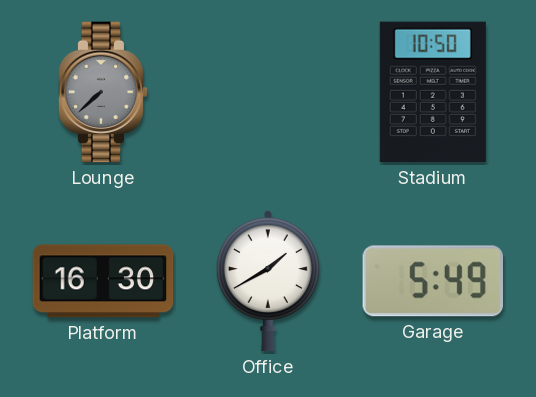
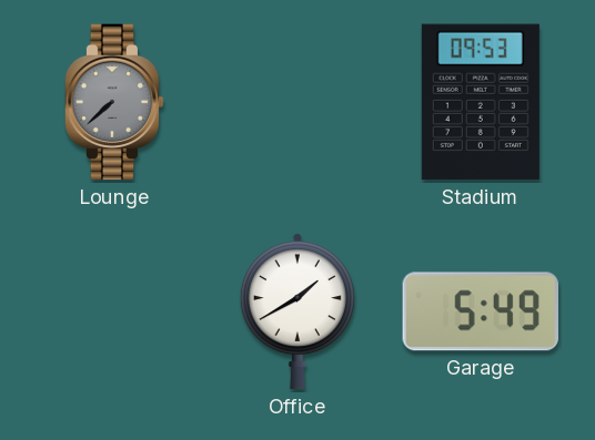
Stadium: 10:50 -> 09:53
Platform: 16:30 -> none
